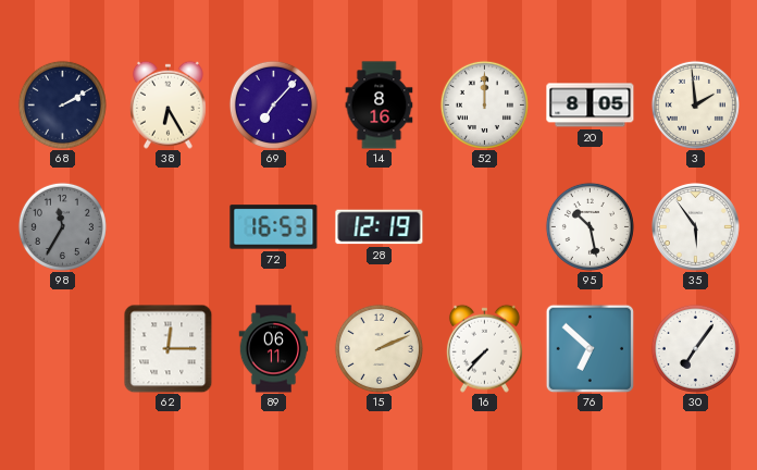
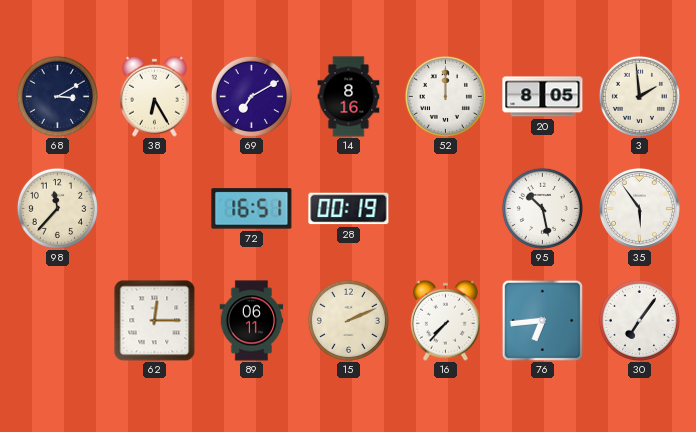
68: 2:10 -> 3:10
69: 7:07 -> 7:10
98: 11:35 -> 11:37
98 dial: grey -> cream
72: 16:53 -> 16:51
28: 12:19 -> 00:19
76: 6:52 -> 6:44
